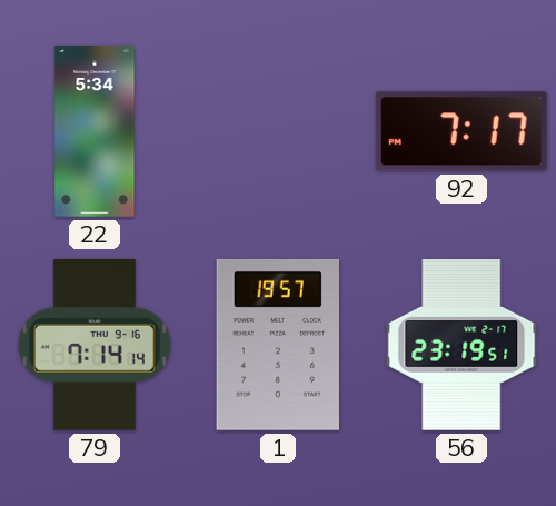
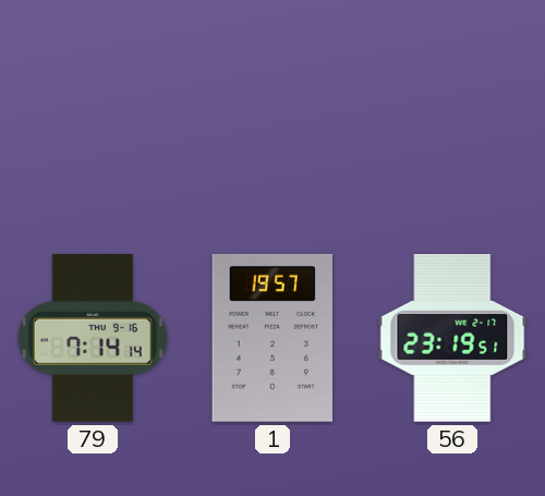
22: 5:34 -> none
92: 7:17 -> none
